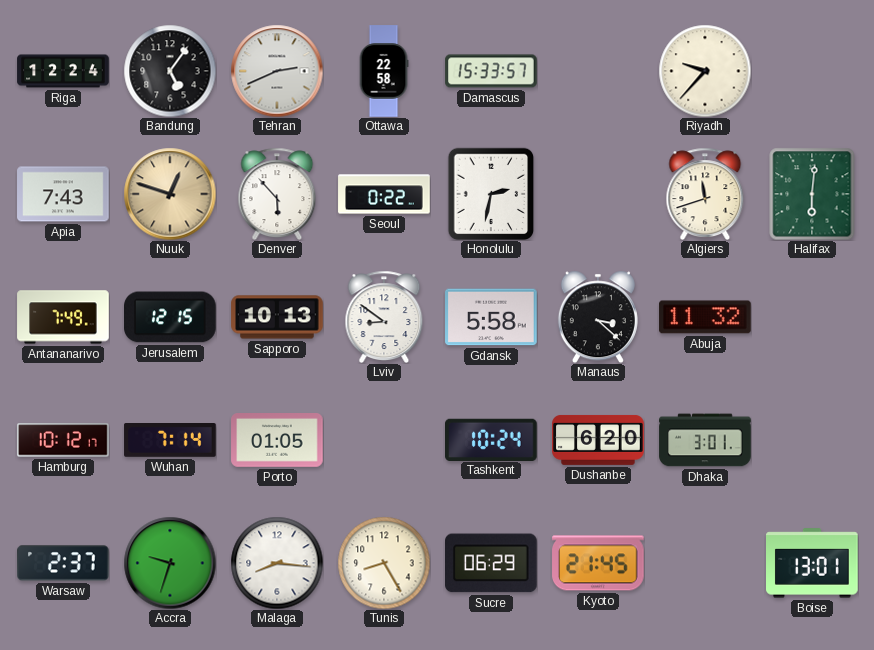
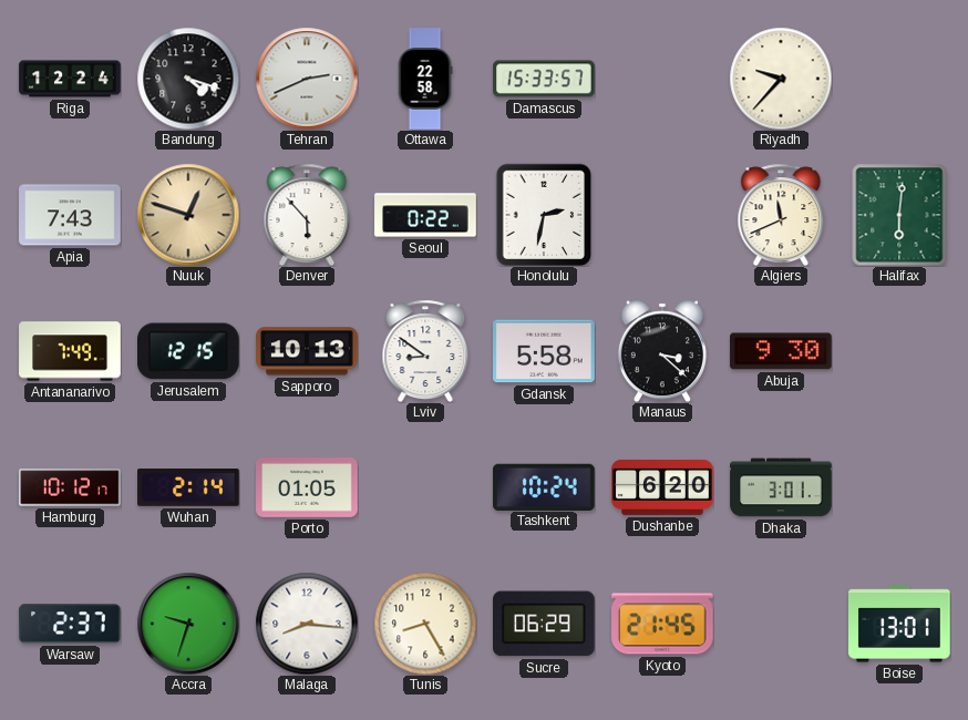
Bandung: 5:06 -> 4:18
Algiers: 11:42 -> 11:41
Abuja: 11:32 -> 9:30
Wuhan: 7:14 -> 2:14
